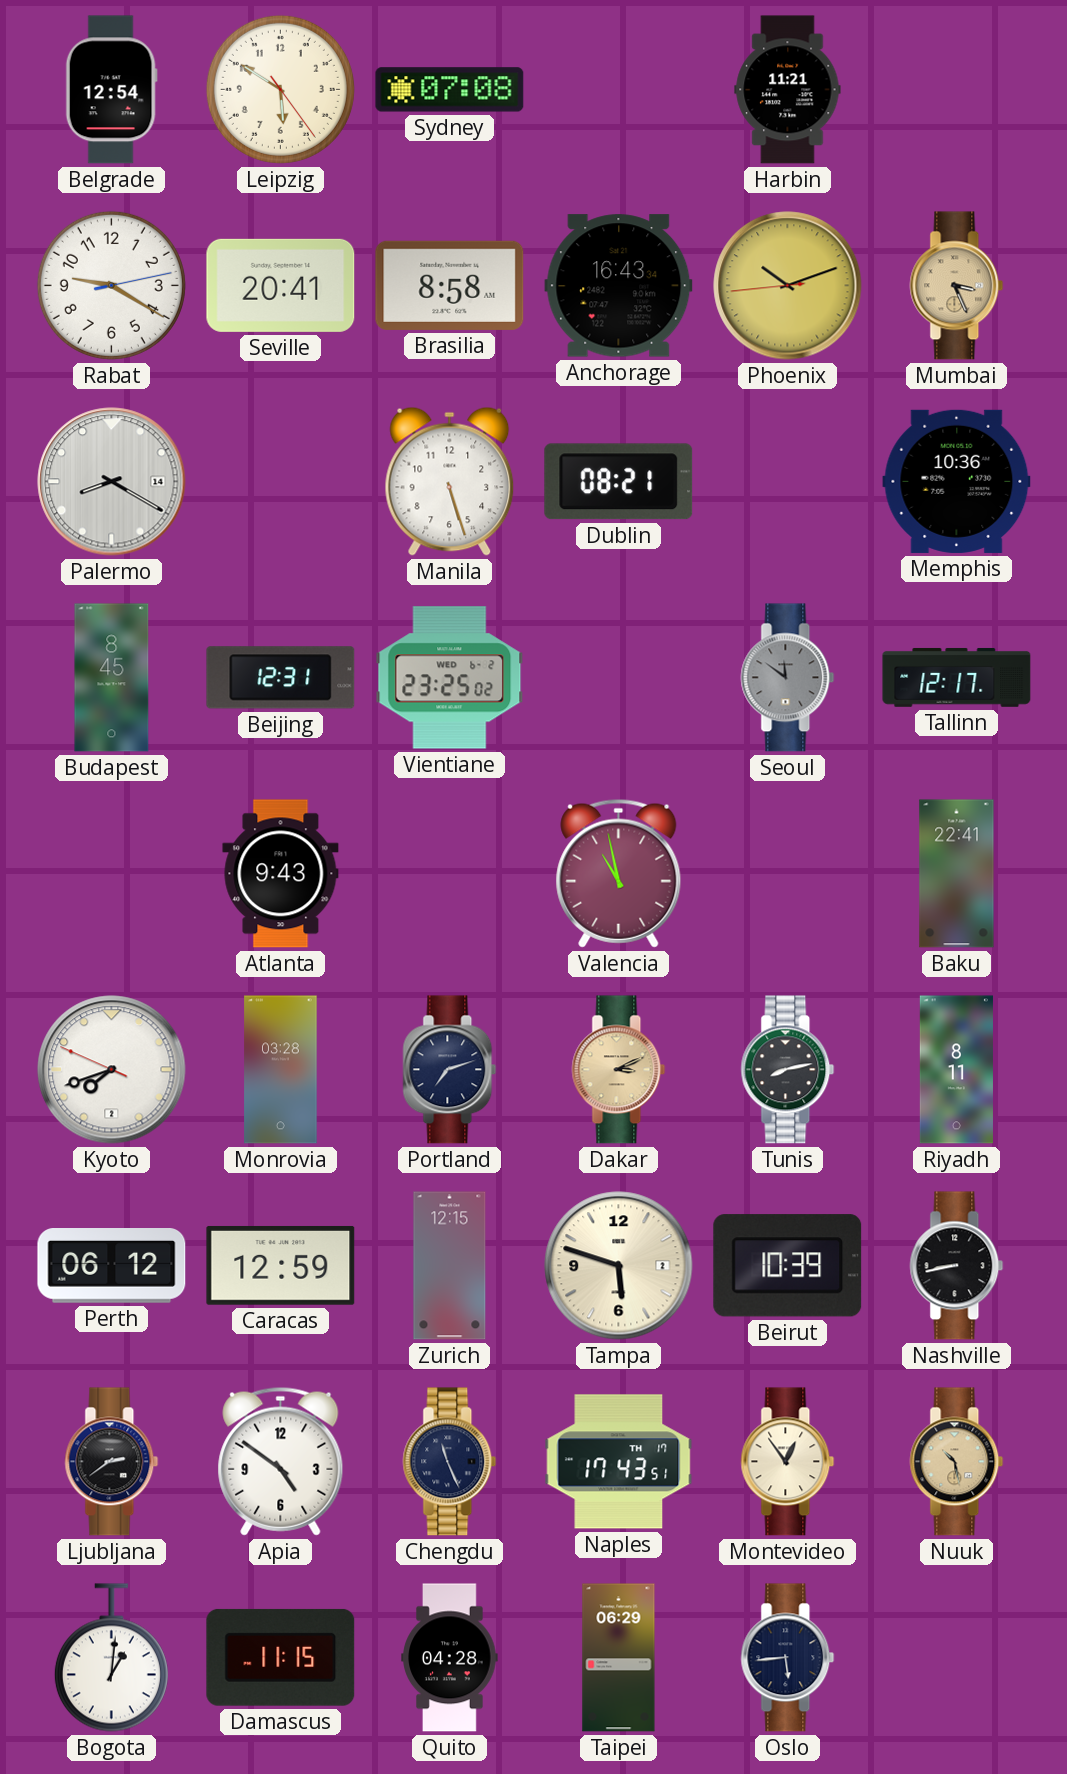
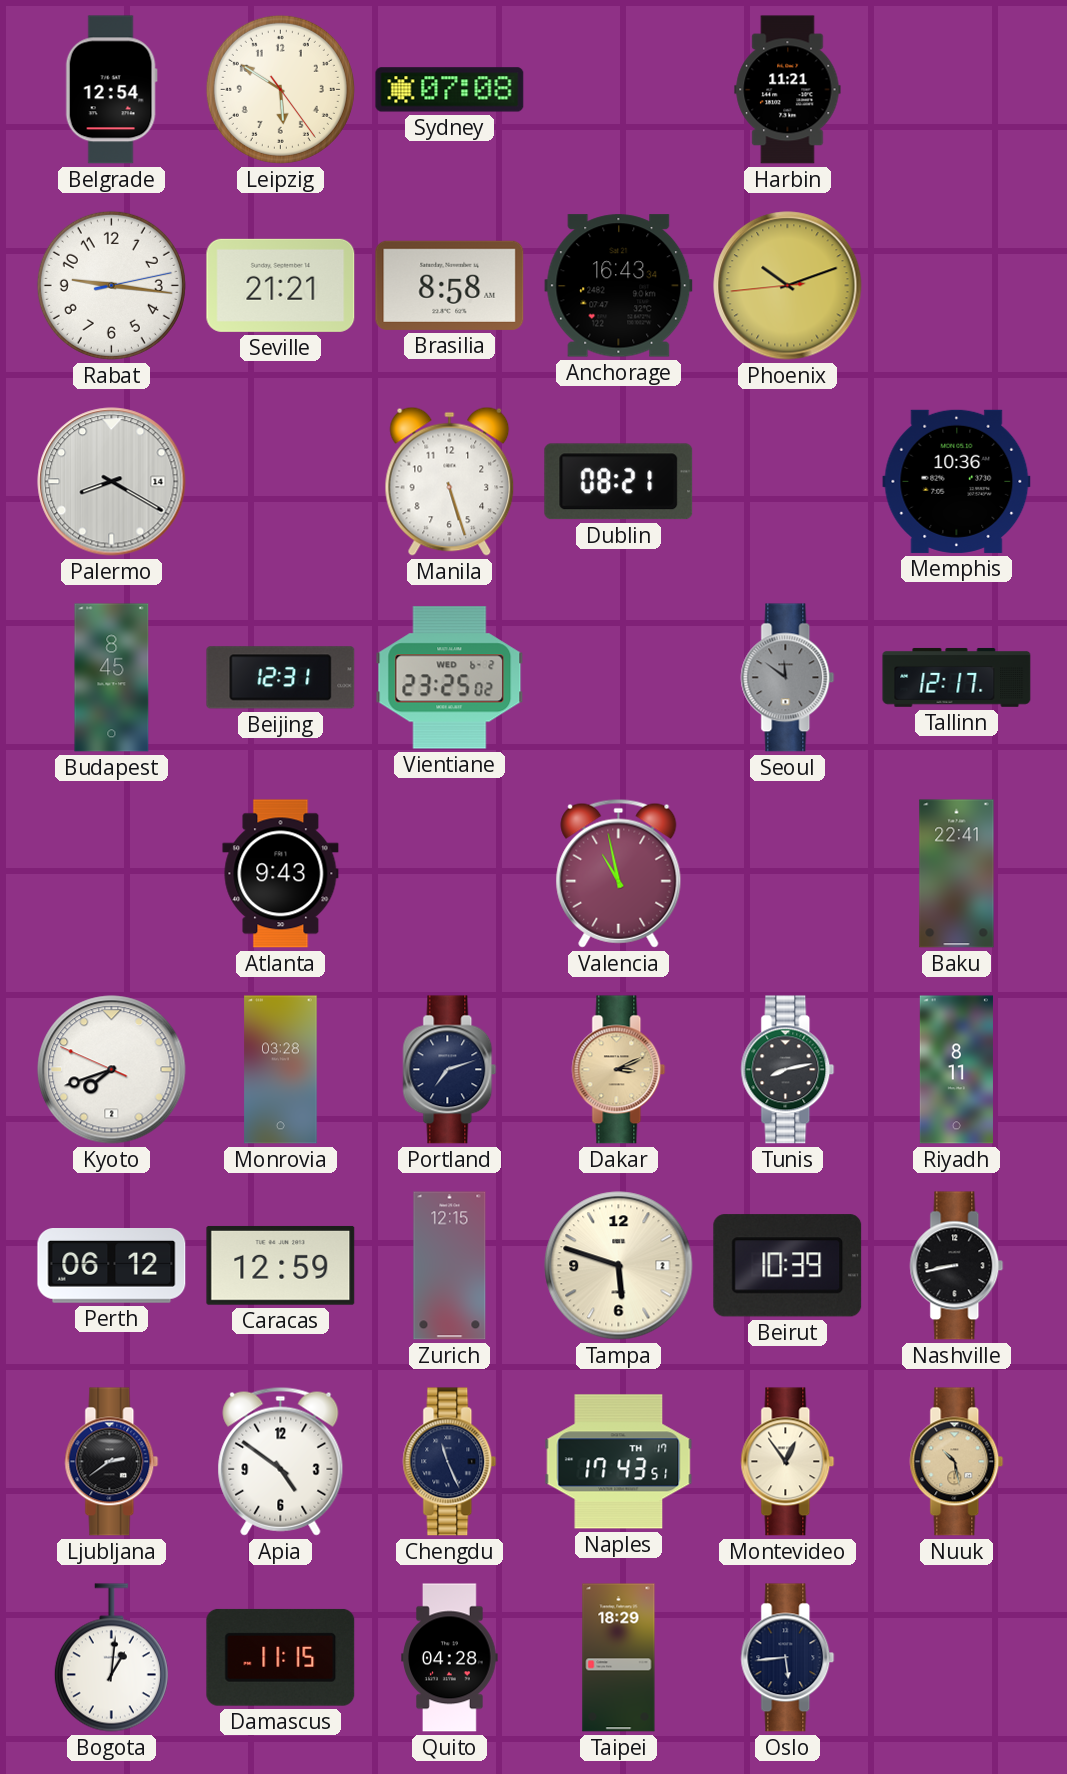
Rabat: 9:20 -> 9:16
Seville: 20:41 -> 21:21
Mumbai: 3:26 -> none
Taipei: 06:29 -> 18:29
